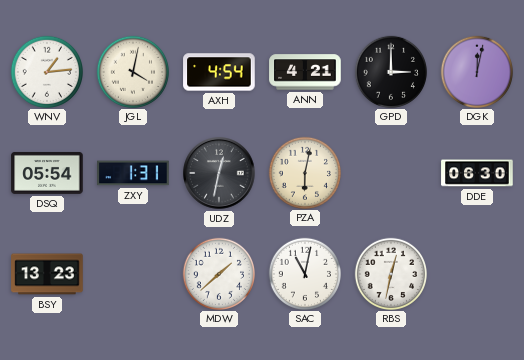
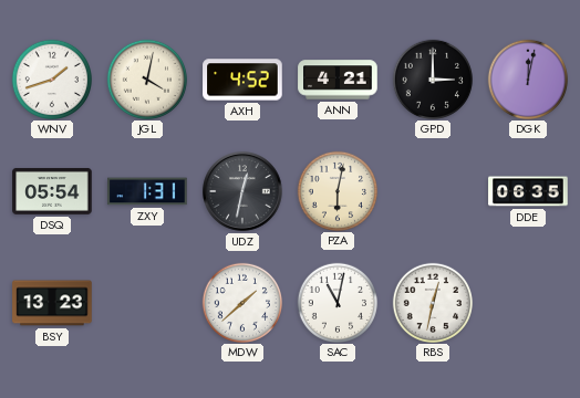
WNV: 1:14 -> 1:42
AXH: 4:54 -> 4:52
DDE: 06:30 -> 06:35
